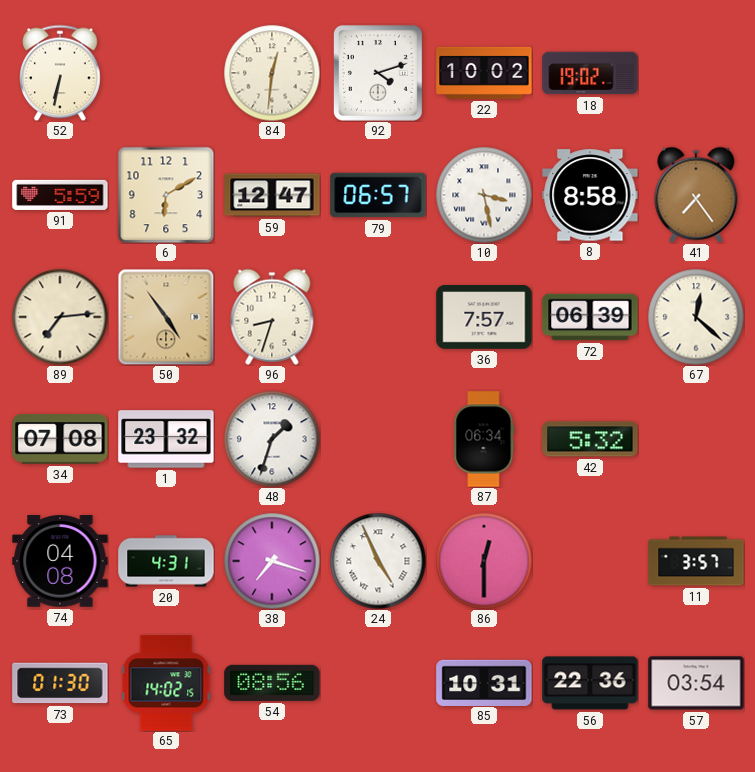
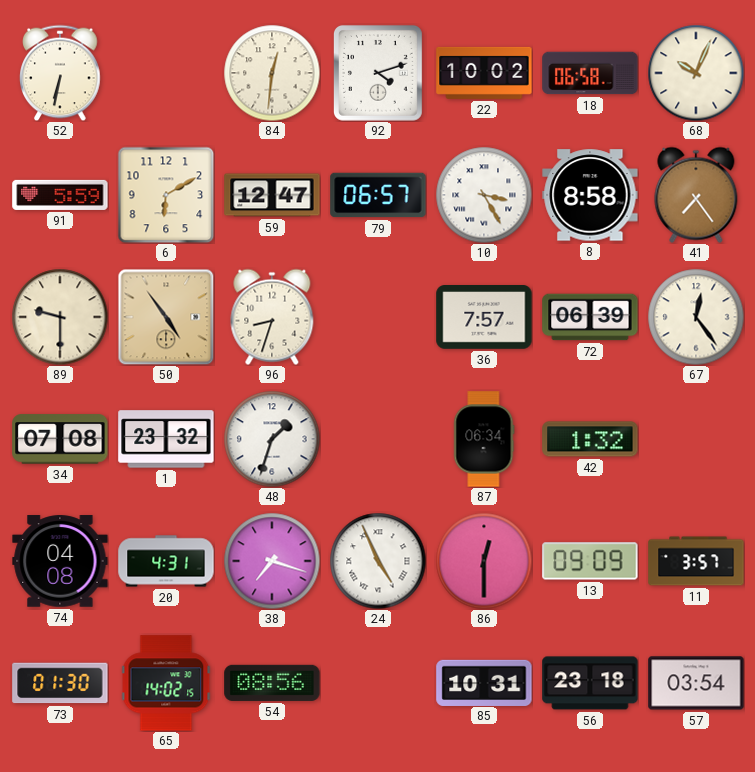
18: 19:02 -> 06:58
68: none -> 10:04
10: 3:28 -> 3:25
89: 7:14 -> 9:30
67: 12:22 -> 12:24
42: 5:32 -> 1:32
13: none -> 09:09
56: 22:36 -> 23:18
